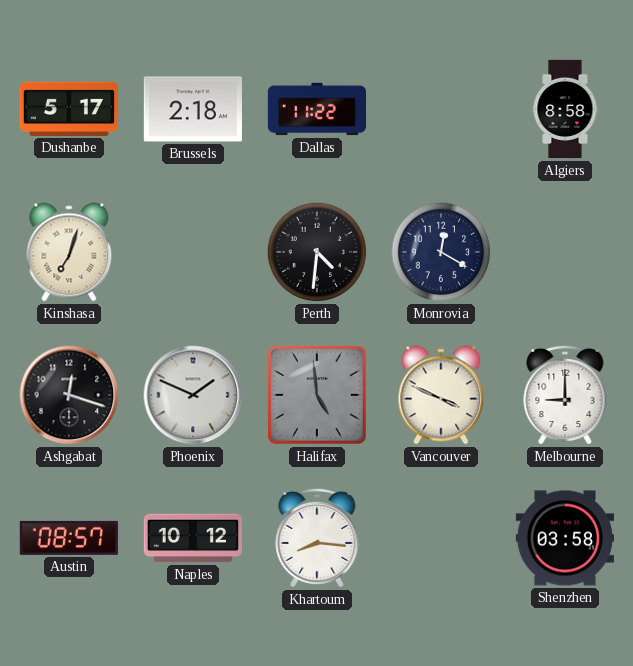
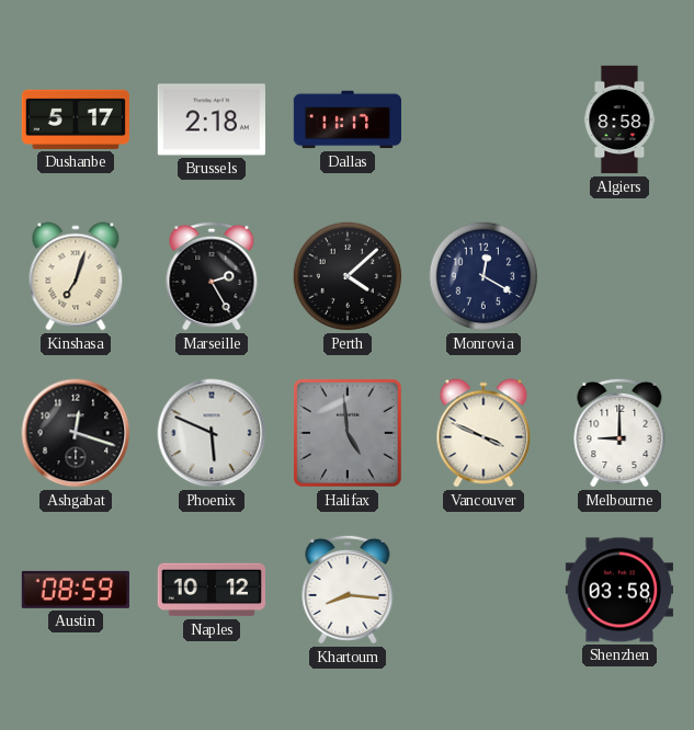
Dallas: 11:22 -> 11:17
Marseille: none -> 2:25
Perth: 4:31 -> 4:08
Phoenix: 1:49 -> 5:49
Austin: 08:57 -> 08:59
